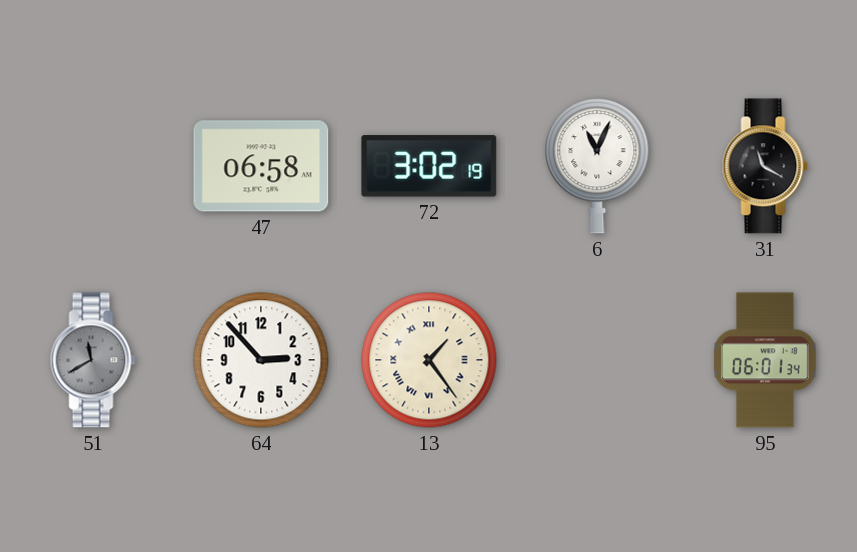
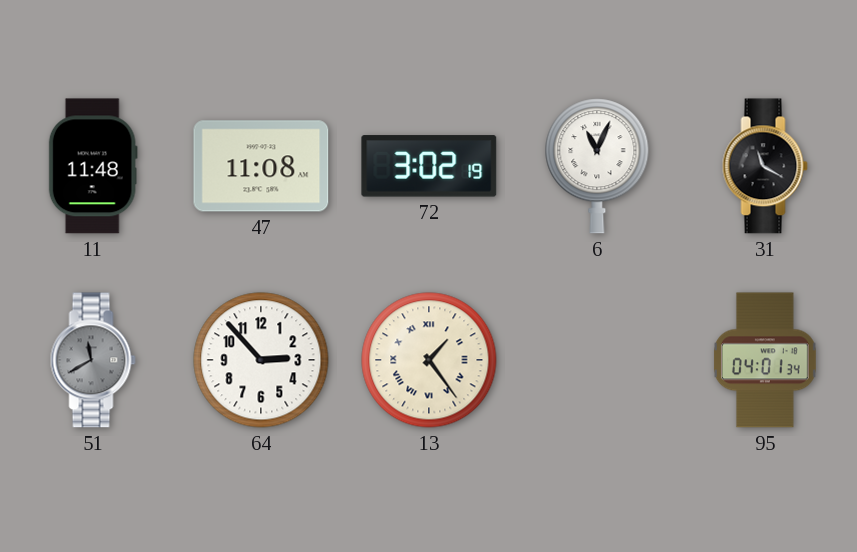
11: none -> 11:48
47: 06:58 -> 11:08
95: 06:01 -> 04:01
